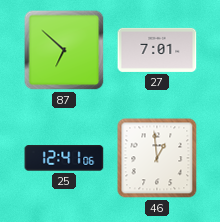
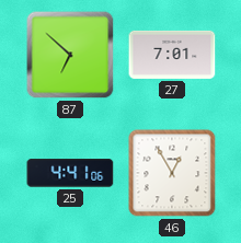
25: 12:41 -> 4:41
46: 12:59 -> 12:55
